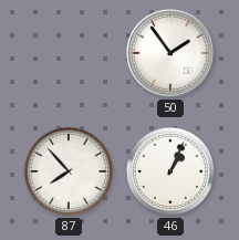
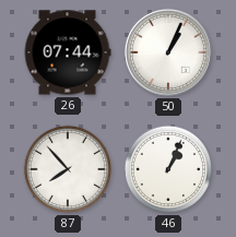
26: none -> 07:44
50: 1:54 -> 1:04
